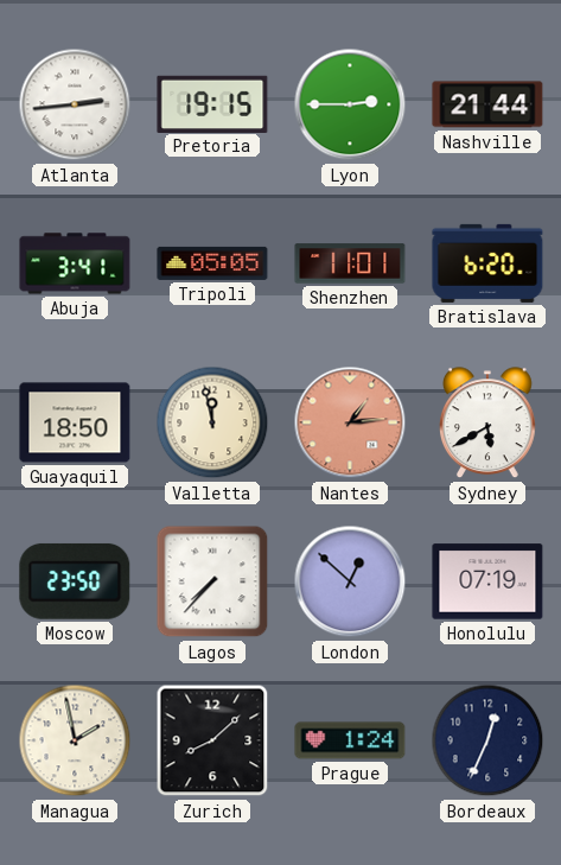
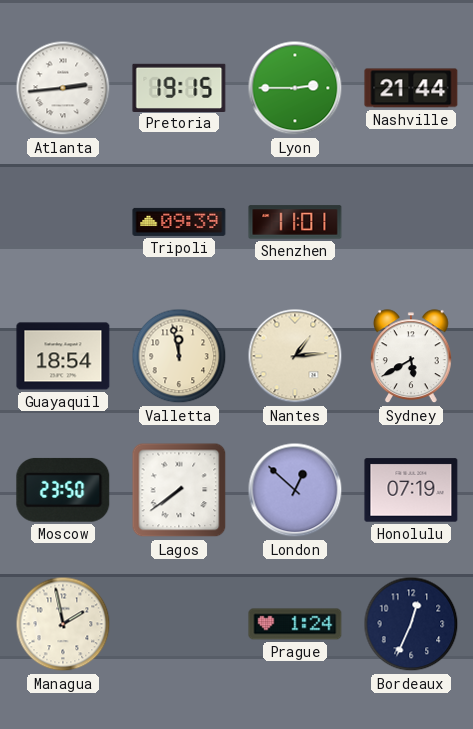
Abuja: 3:41 -> none
Tripoli: 05:05 -> 09:39
Bratislava: 6:20 -> none
Guayaquil: 18:50 -> 18:54
Nantes dial: salmon -> cream
Lagos: 7:37 -> 7:39
Zurich: 8:08 -> none
